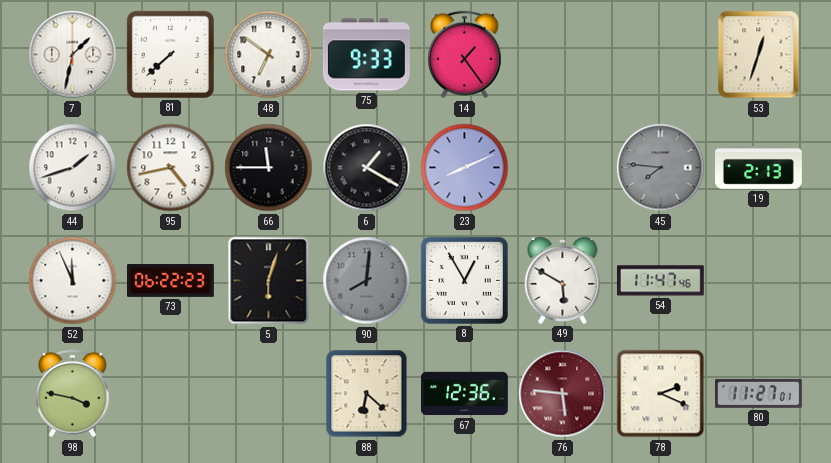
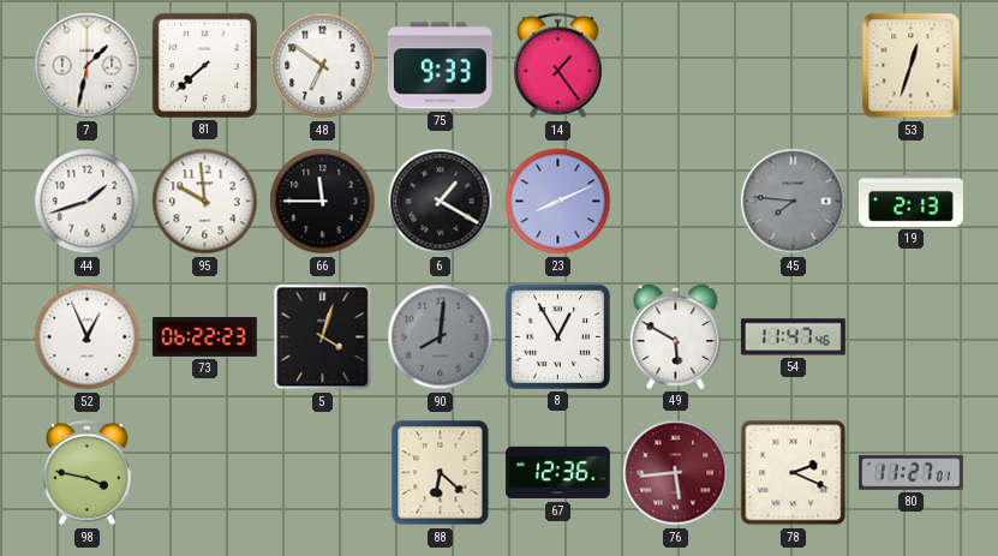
95: 4:43 -> 9:59
52: 11:56 -> 12:56
5: 6:03 -> 4:03
76: 5:46 -> 5:44
